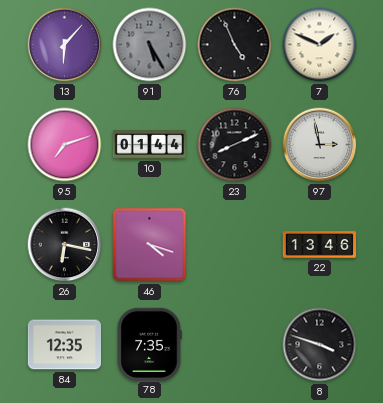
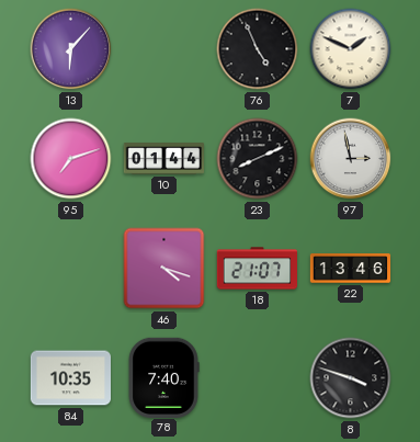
91: 5:25 -> none
26: 6:17 -> none
18: none -> 21:07
84: 12:35 -> 10:35
78: 7:35 -> 7:40
